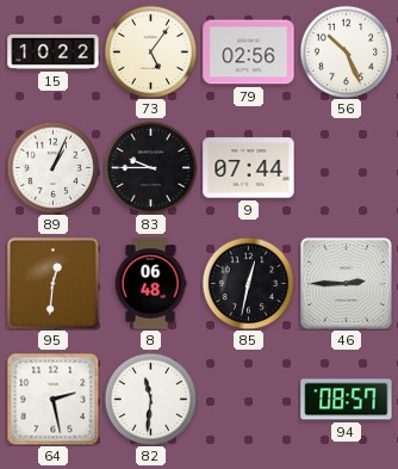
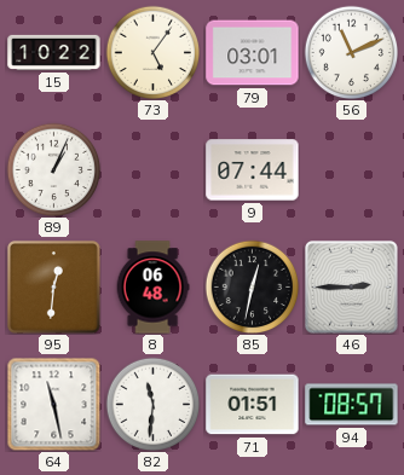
79: 02:56 -> 03:01
56: 10:26 -> 11:11
83: 9:45 -> none
64: 2:28 -> 11:28
71: none -> 01:51
